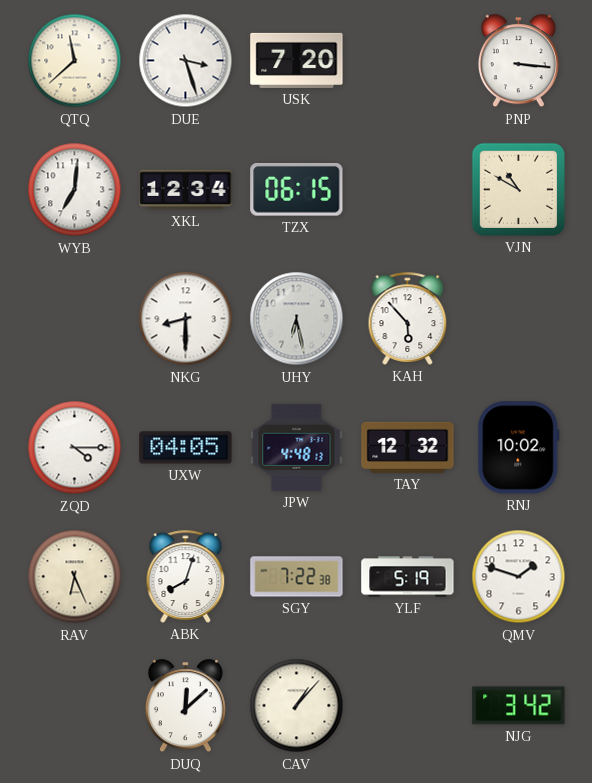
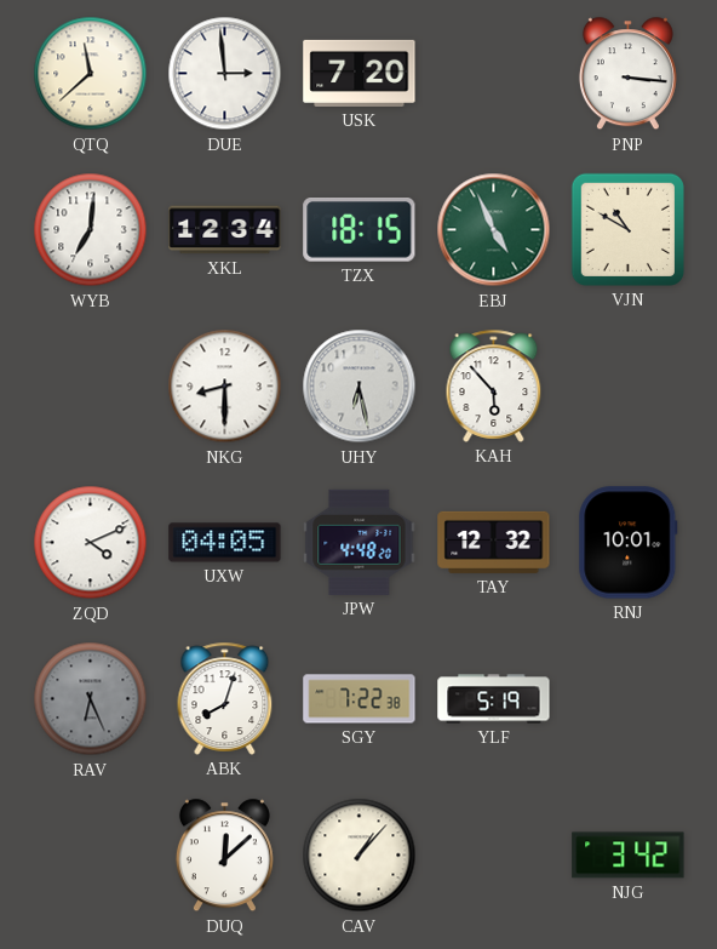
DUE: 3:27 -> 2:59
TZX: 06:15 -> 18:15
EBJ: none -> 4:56
ZQD: 4:15 -> 4:11
JPW: 4:48:13 -> 4:48:20
RNJ: 10:02 -> 10:01
RAV dial: cream -> grey
QMV: 1:48 -> none
